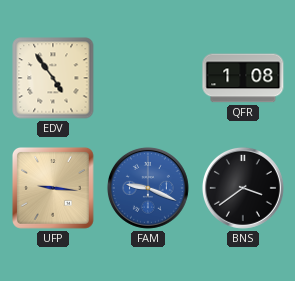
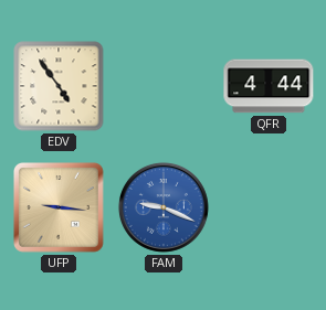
QFR: 1:08 -> 4:44
BNS: 3:39 -> none
